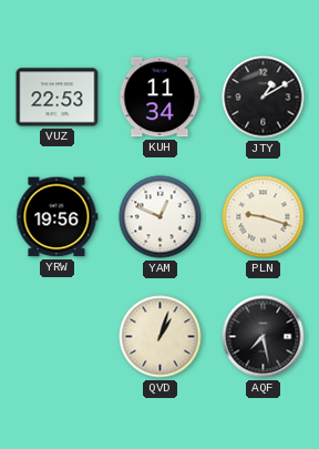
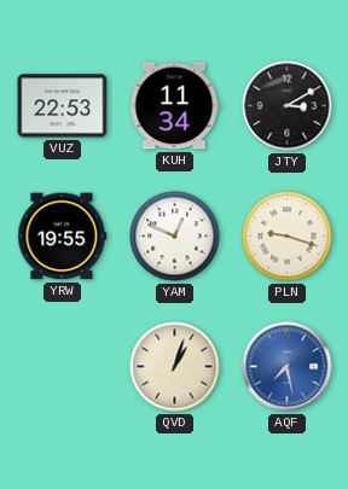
JTY: 1:10 -> 3:10
YRW: 19:56 -> 19:55
AQF dial: black -> blue
